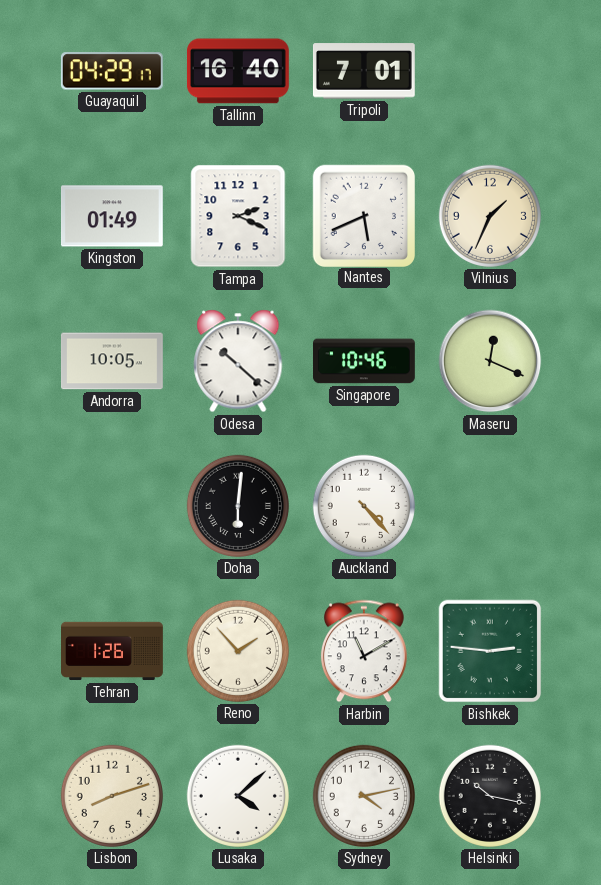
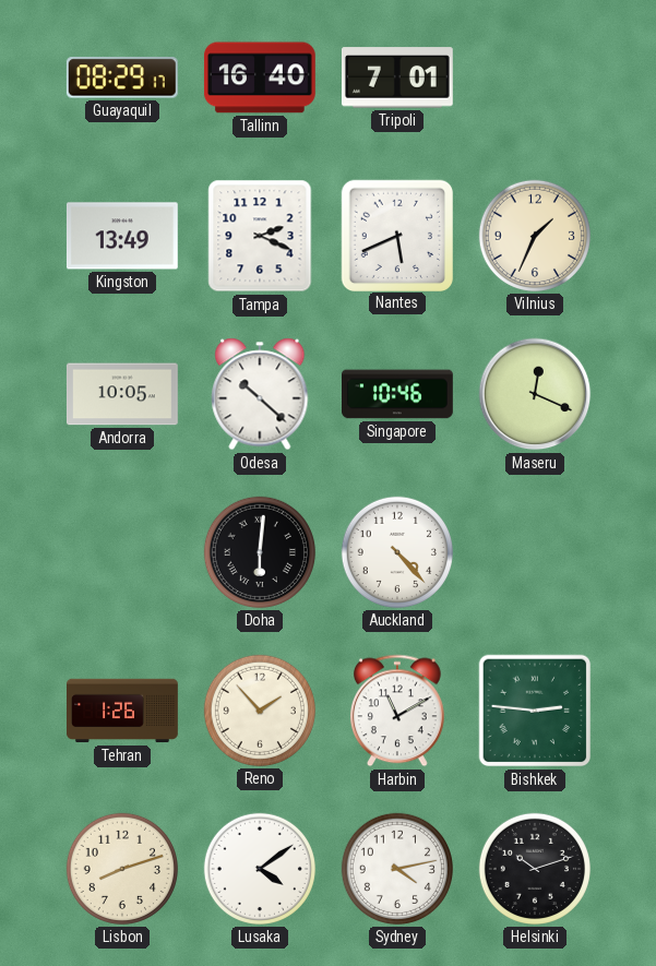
Guayaquil: 04:29 -> 08:29
Kingston: 01:49 -> 13:49
Lusaka: 4:08 -> 4:09
Helsinki: 10:17 -> 10:12
